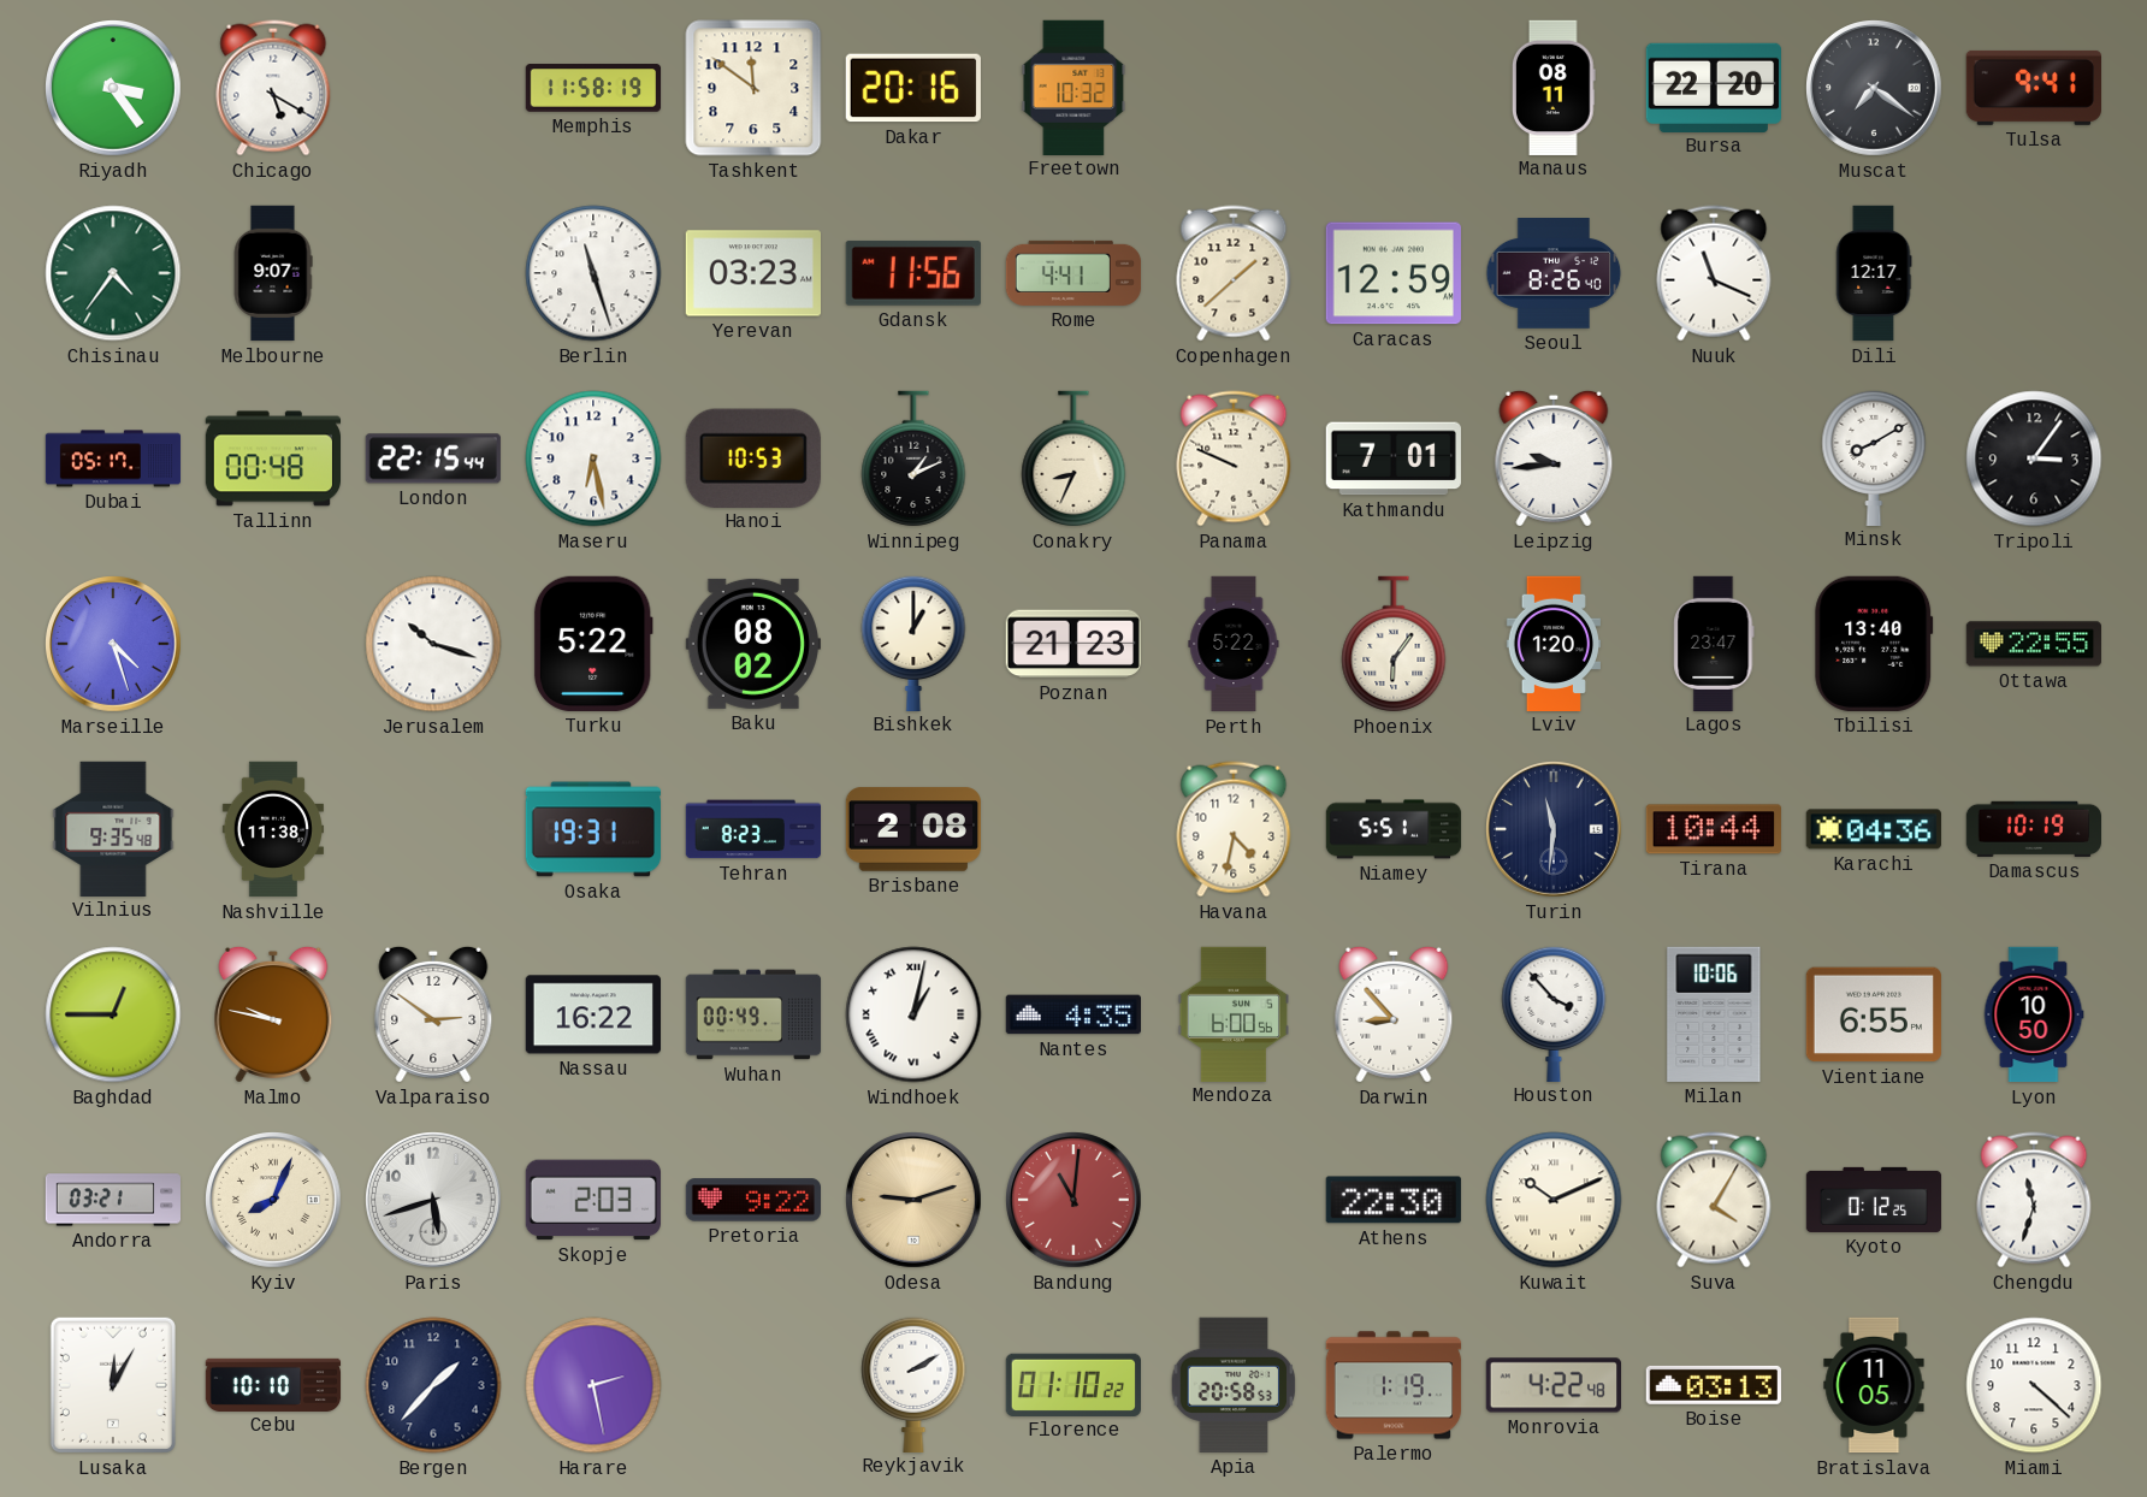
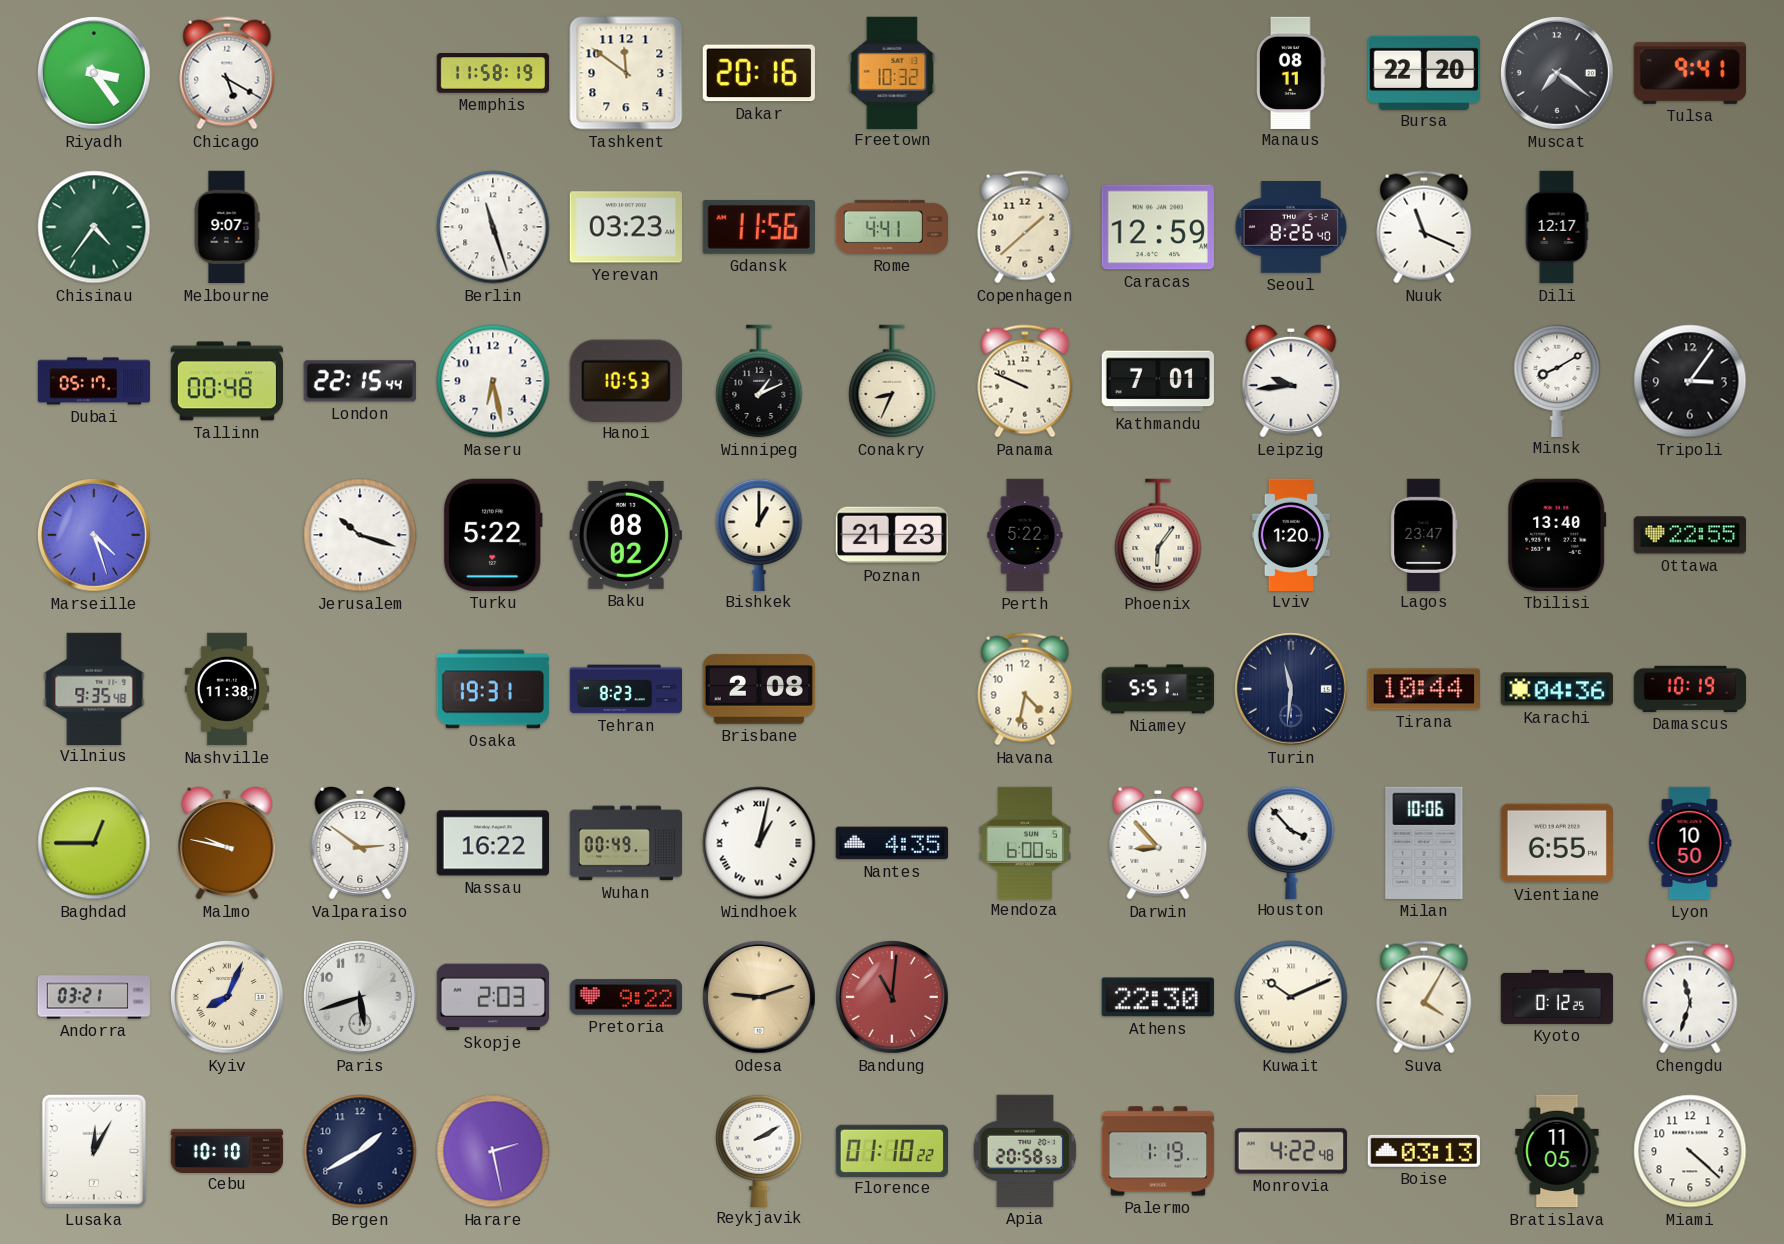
Bergen: 1:37 -> 1:40
